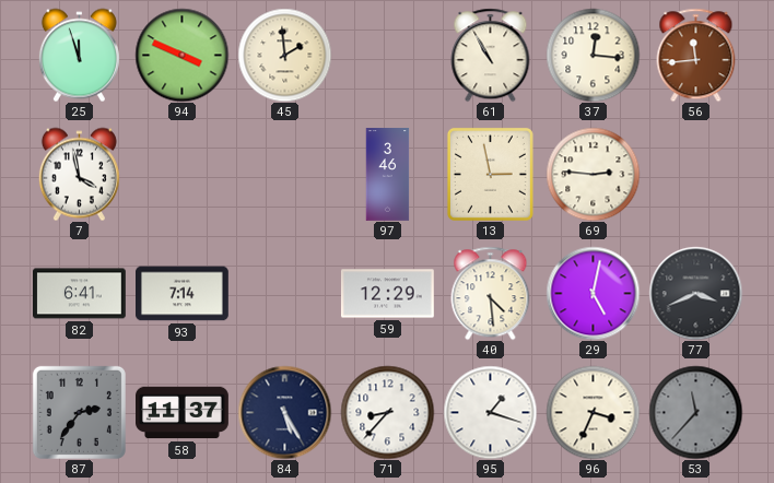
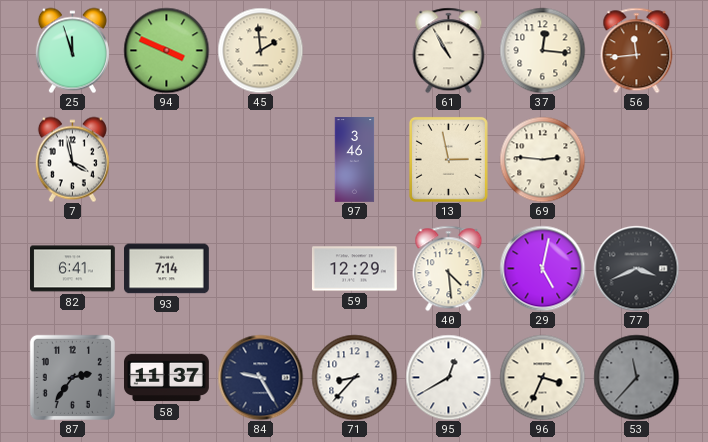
84: 5:25 -> 9:25
95: 1:18 -> 12:40
